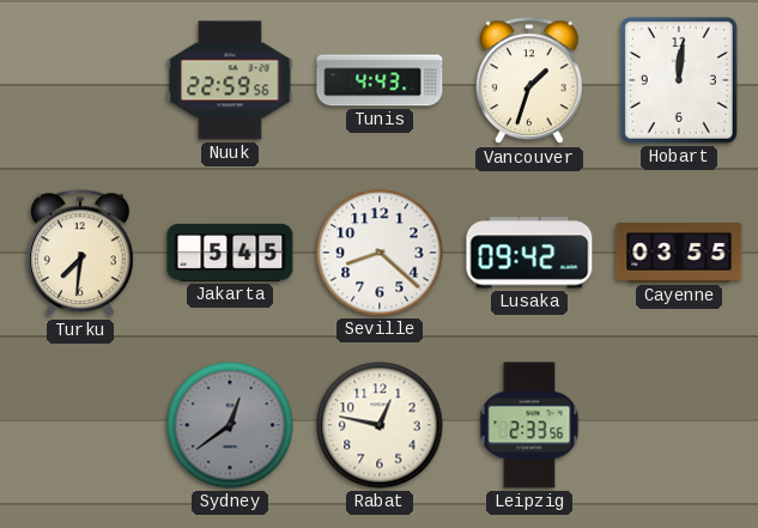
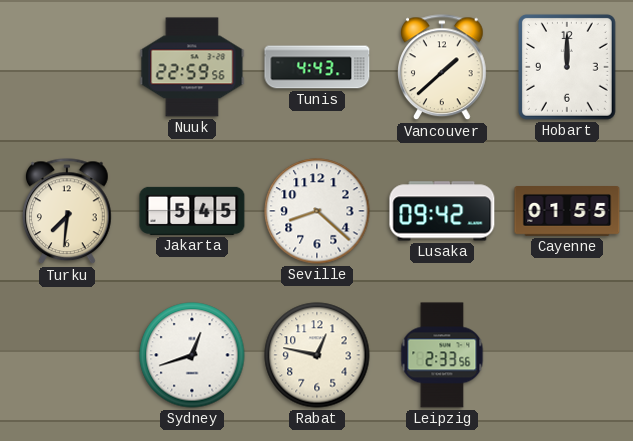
Vancouver: 1:33 -> 1:38
Hobart: 12:01 -> 12:00
Cayenne: 03:55 -> 01:55
Sydney: 12:39 -> 12:42
Sydney dial: grey -> white
